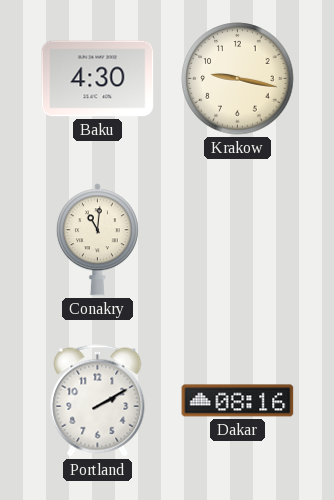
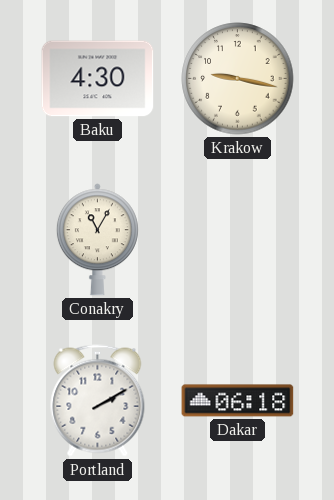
Conakry: 11:01 -> 11:05
Dakar: 08:16 -> 06:18
